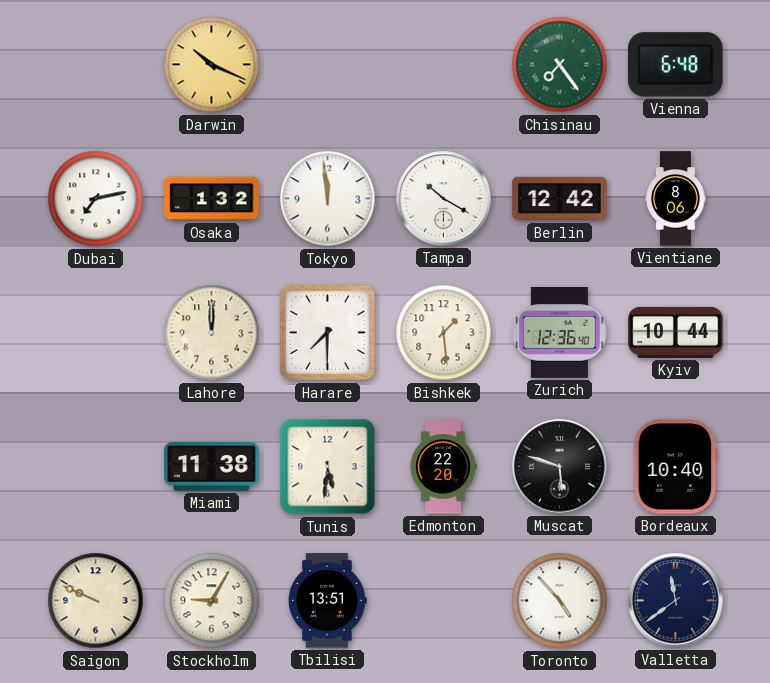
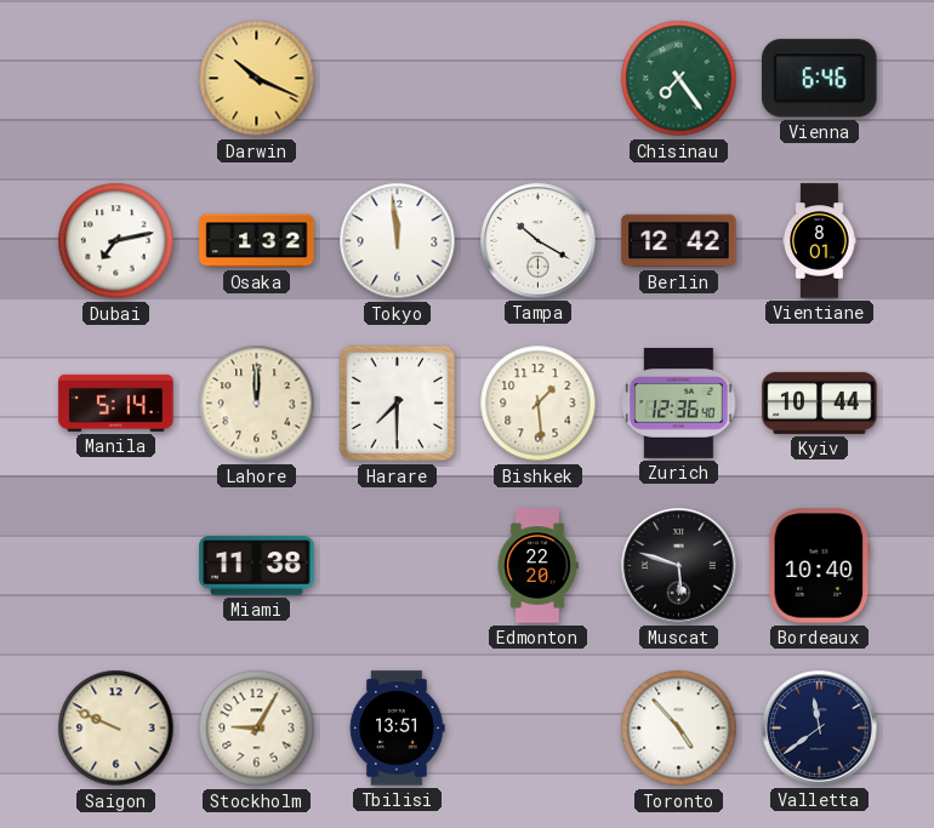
Vienna: 6:48 -> 6:46
Vientiane: 8:06 -> 8:01
Manila: none -> 5:14
Tunis: 5:31 -> none
